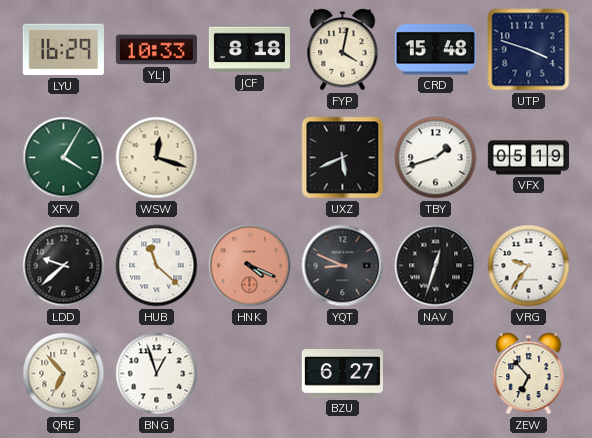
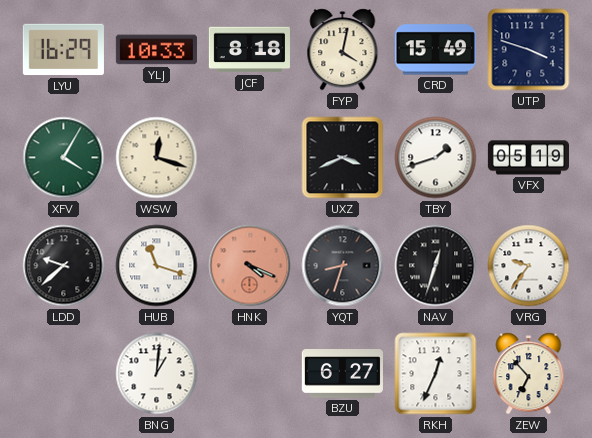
CRD: 15:48 -> 15:49
UXZ: 5:41 -> 3:41
HUB: 11:22 -> 11:18
YQT: 8:49 -> 8:33
QRE: 6:53 -> none
BNG: 12:57 -> 1:01
RKH: none -> 12:34
